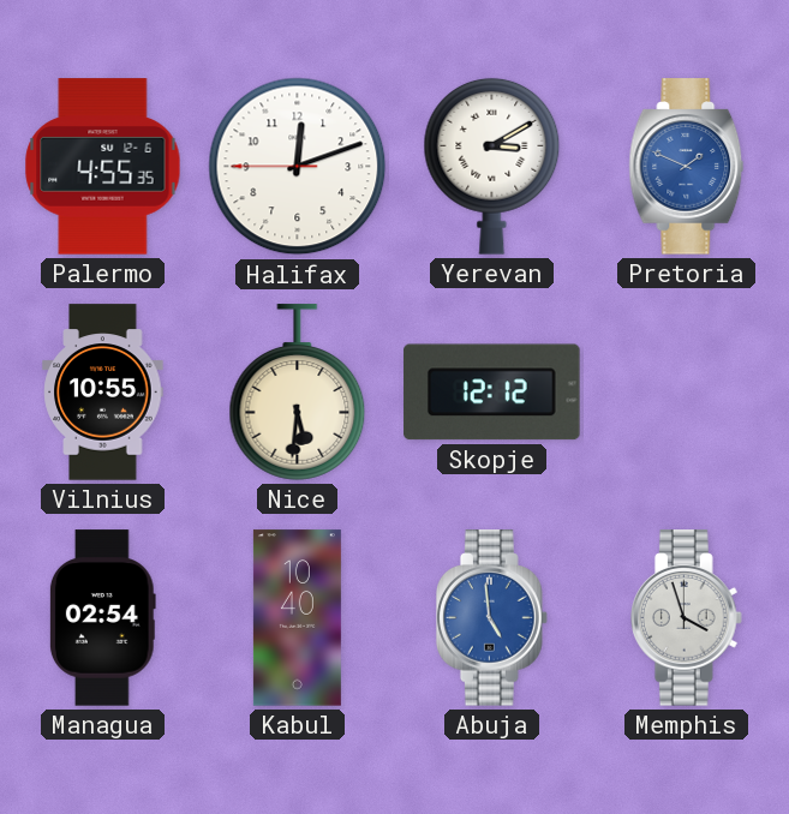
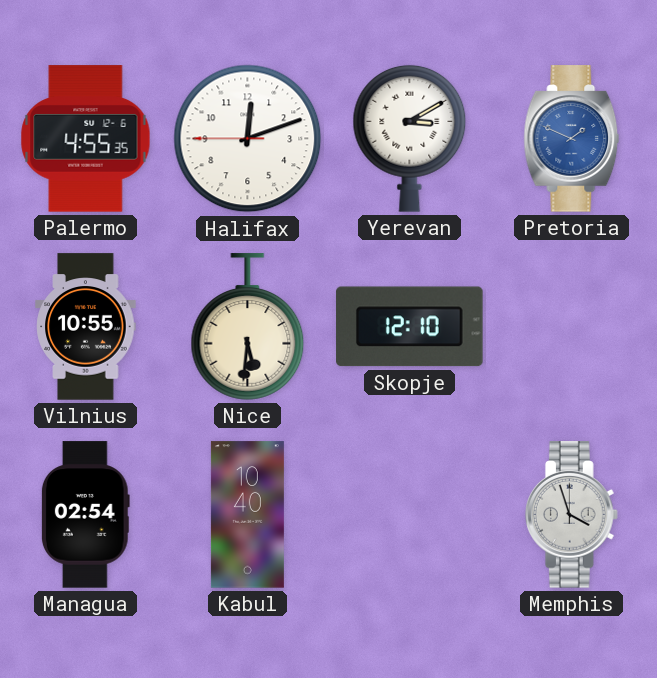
Skopje: 12:12 -> 12:10
Abuja: 4:59 -> none
